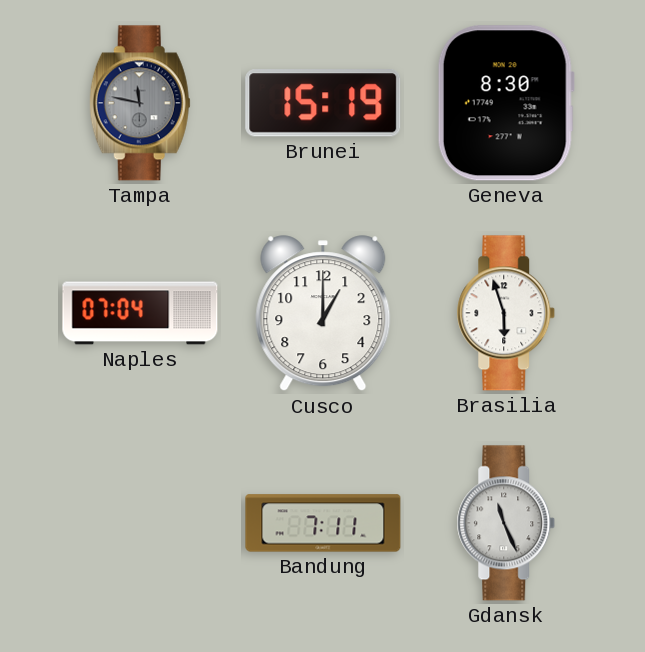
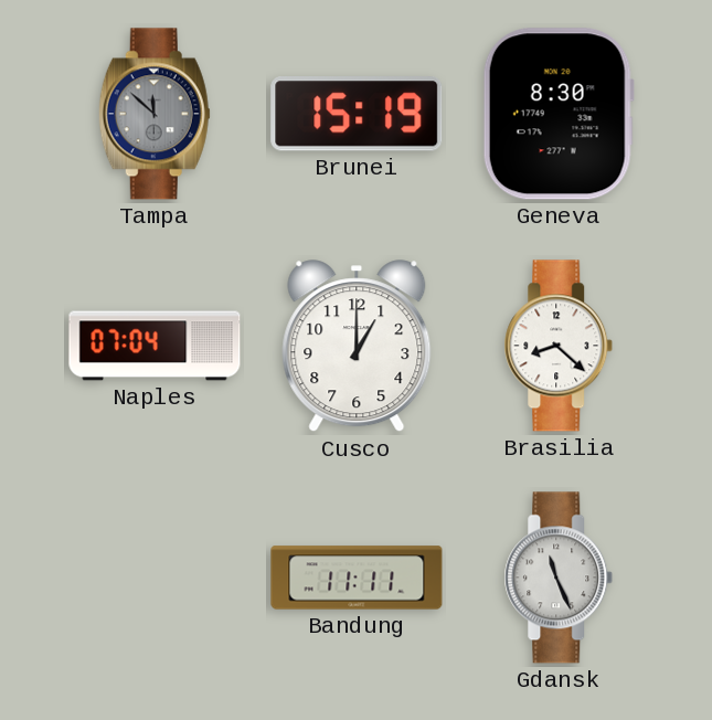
Tampa: 11:47 -> 11:52
Brasilia: 5:57 -> 8:22
Bandung: 7:11 -> 11:11
